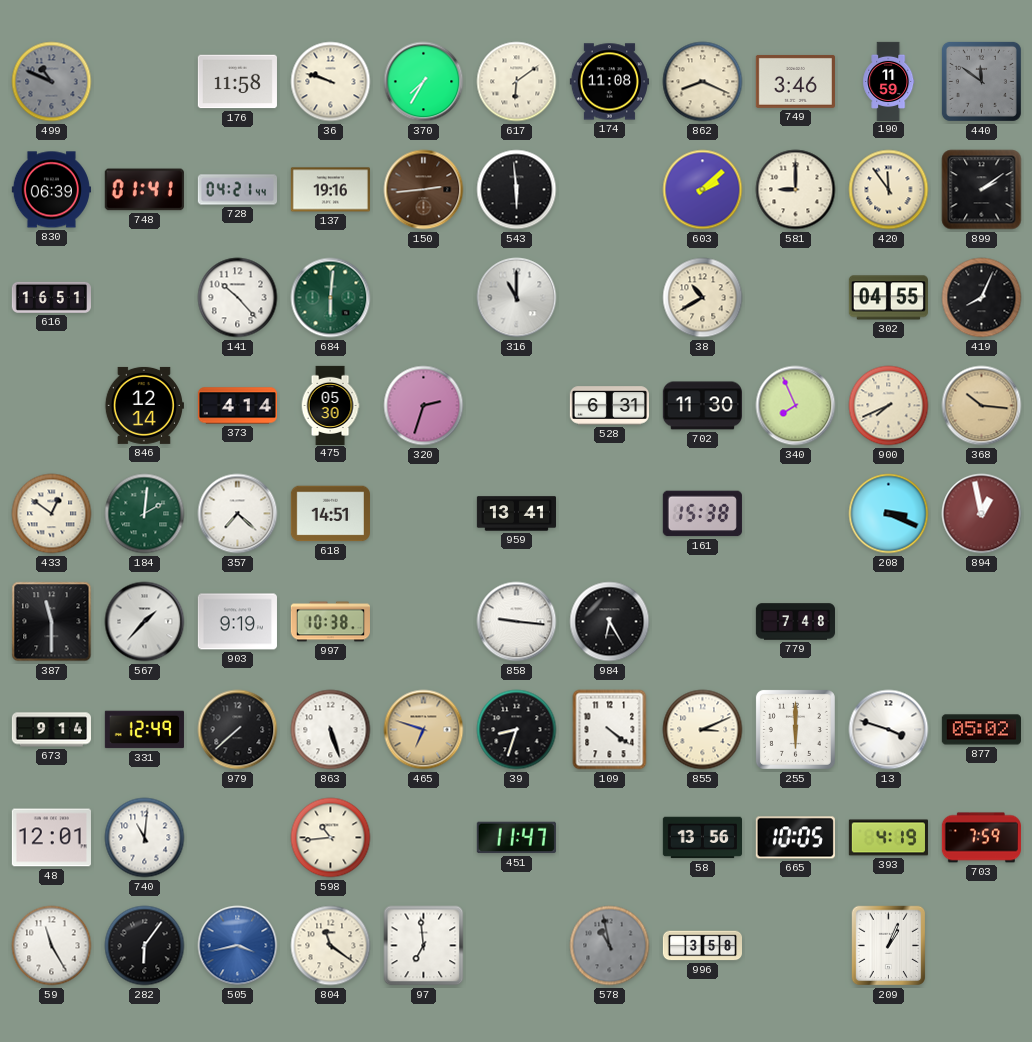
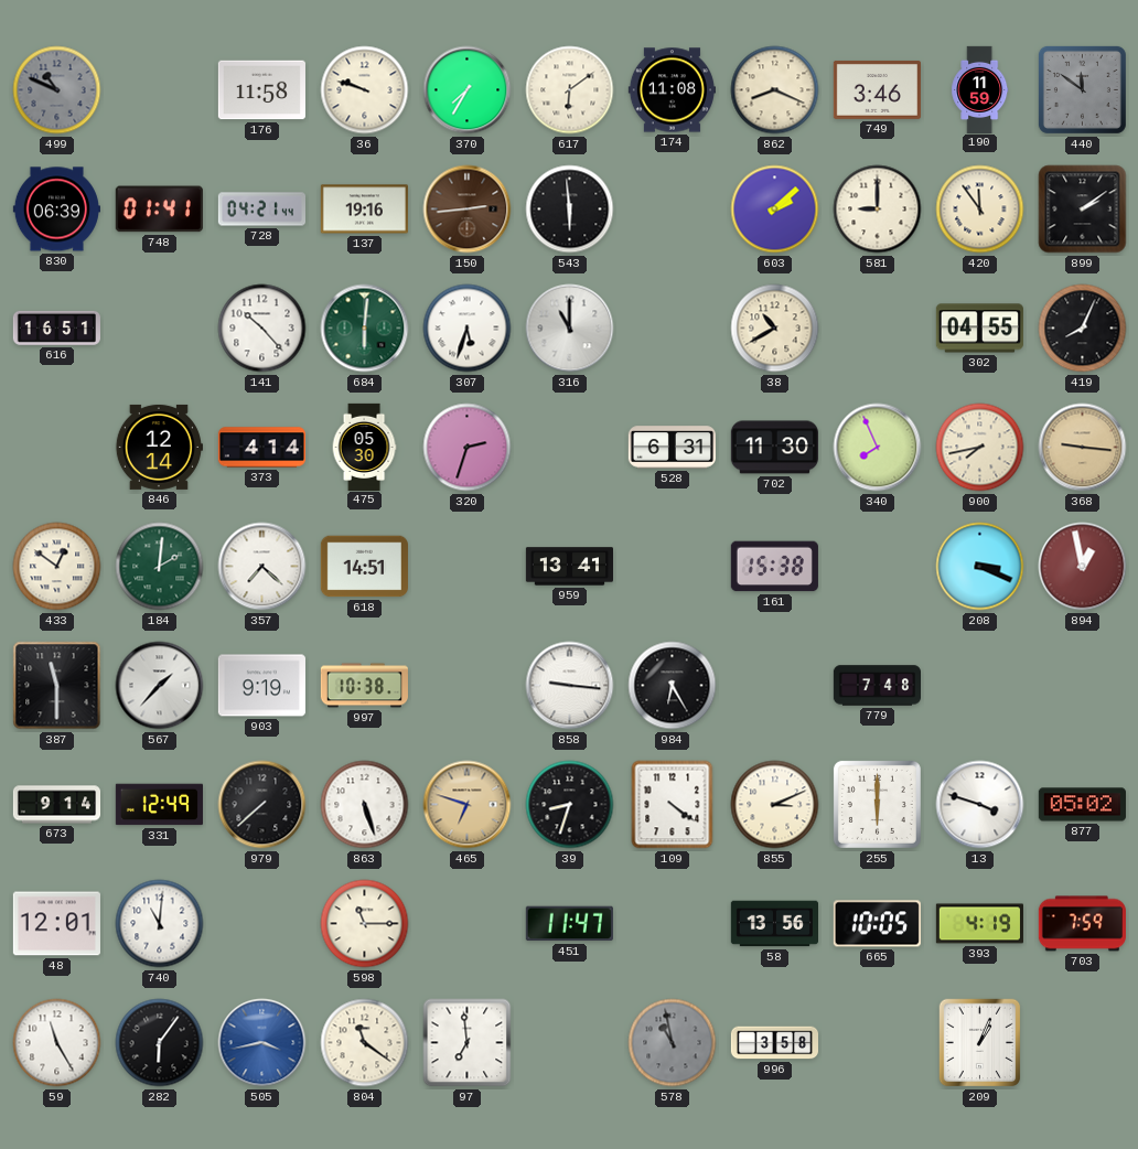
307: none -> 5:33
900: 7:41 -> 7:43
368: 10:16 -> 9:16
598: 10:44 -> 11:15
